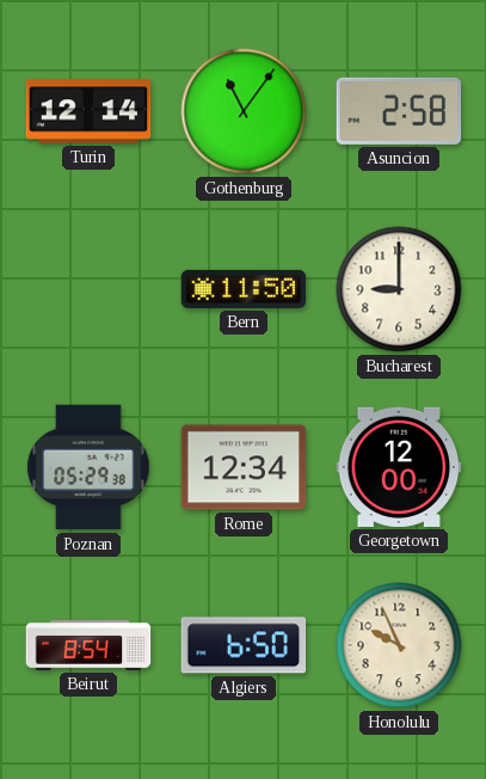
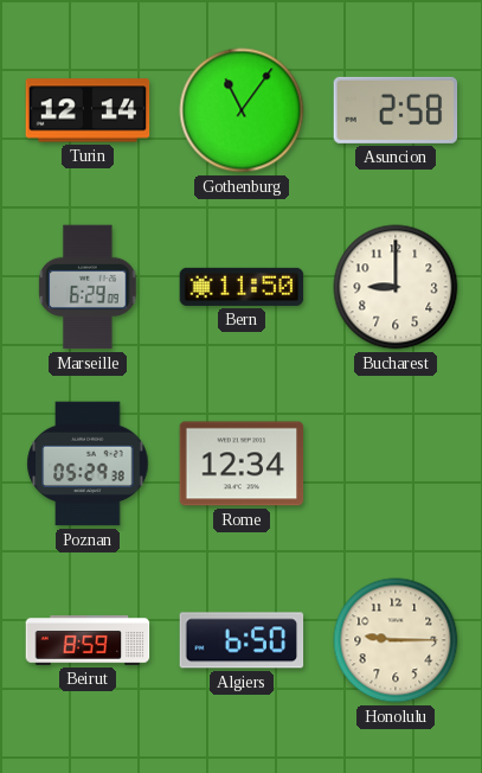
Marseille: none -> 6:29
Georgetown: 12:00 -> none
Beirut: 8:54 -> 8:59
Honolulu: 9:56 -> 9:15
